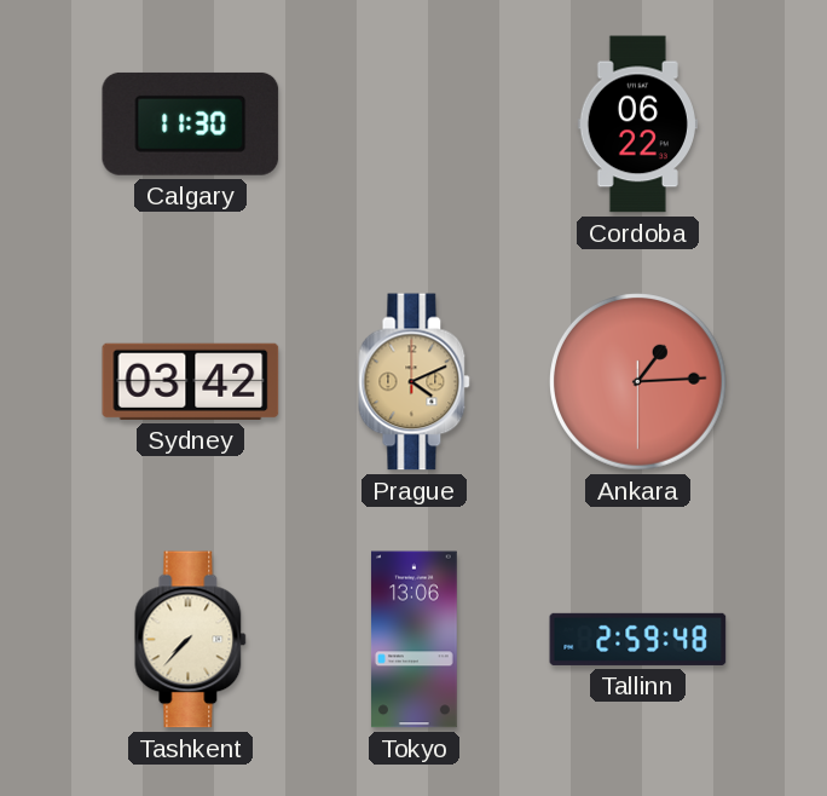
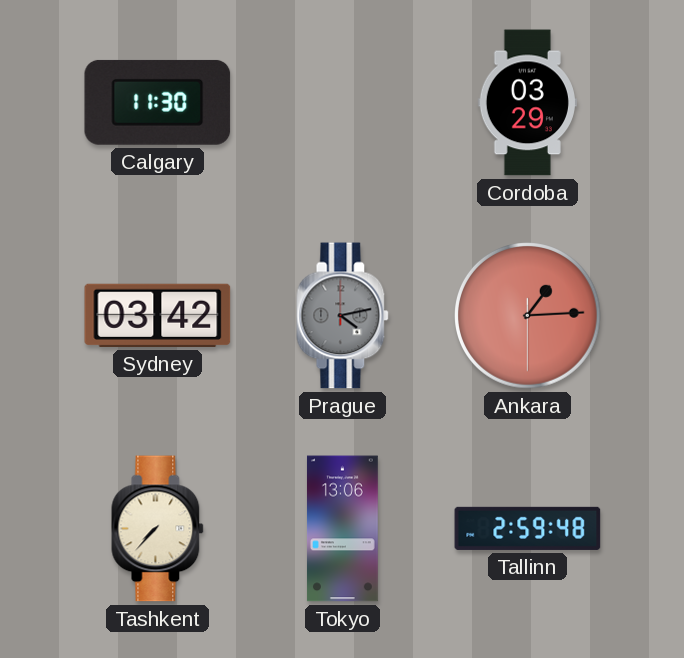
Cordoba: 06:22 -> 03:29
Prague: 4:11 -> 4:13
Prague dial: champagne -> grey
